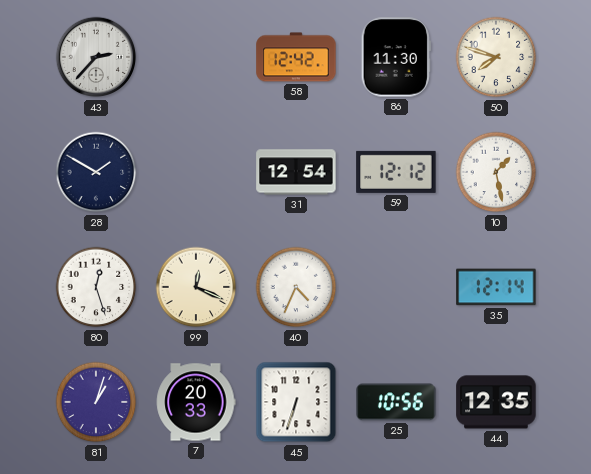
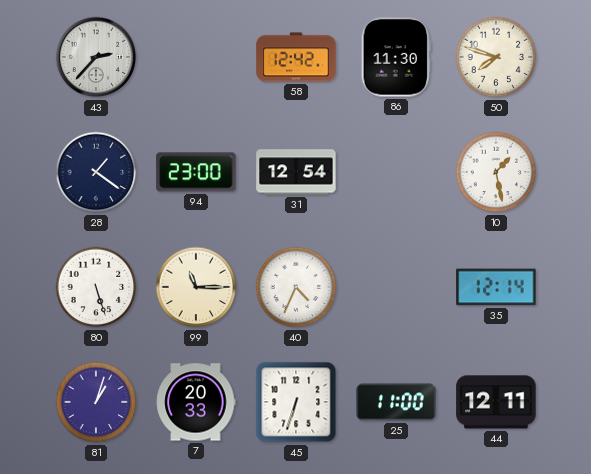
28: 1:50 -> 1:21
94: none -> 23:00
59: 12:12 -> none
80: 12:27 -> 5:27
99: 12:19 -> 11:15
25: 10:56 -> 11:00
44: 12:35 -> 12:11
